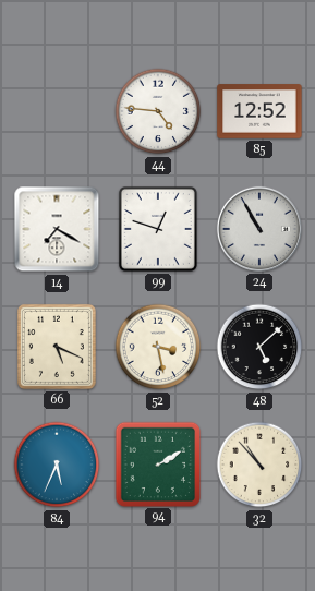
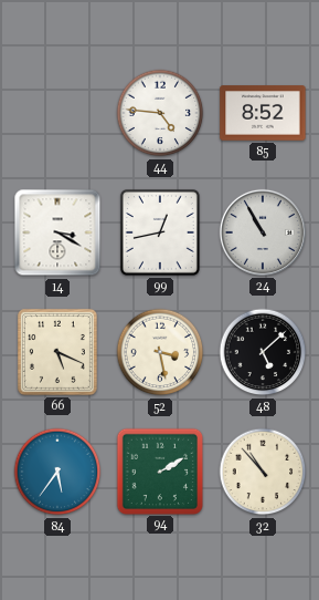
85: 12:52 -> 8:52
14: 7:20 -> 3:20
99: 12:48 -> 12:43
84: 5:34 -> 5:36
